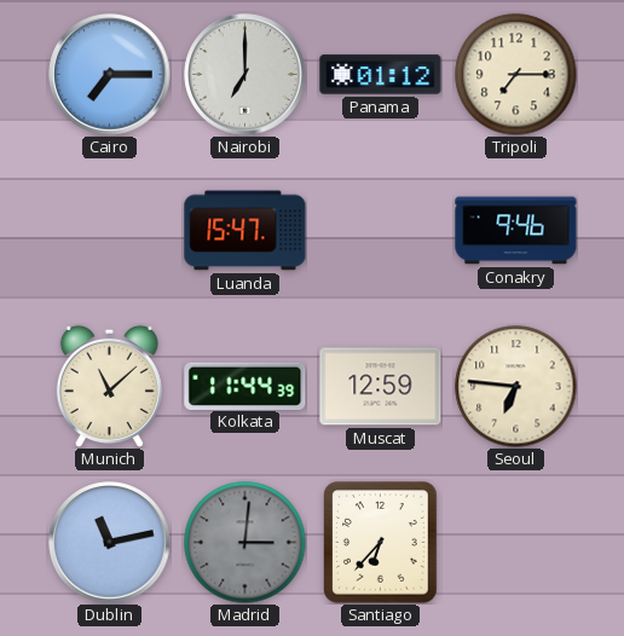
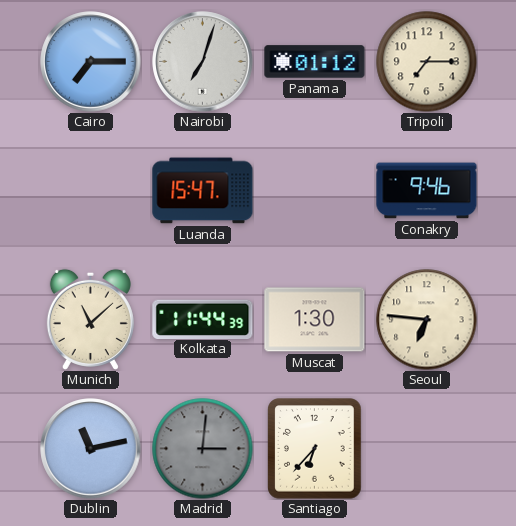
Nairobi: 7:00 -> 7:03
Muscat: 12:59 -> 1:30
